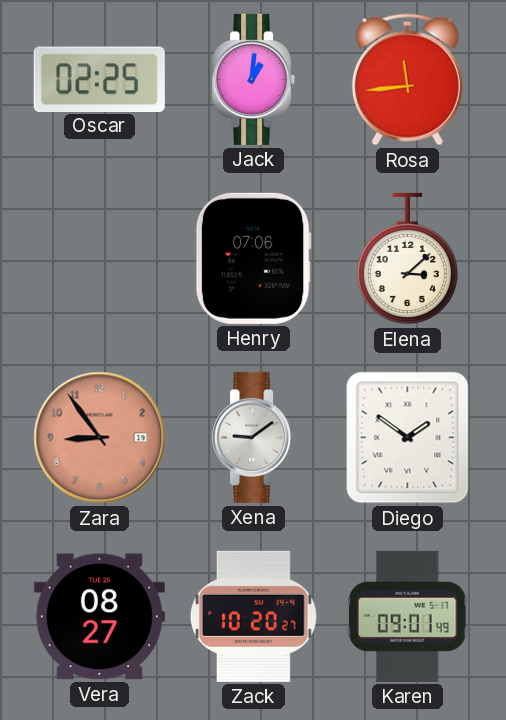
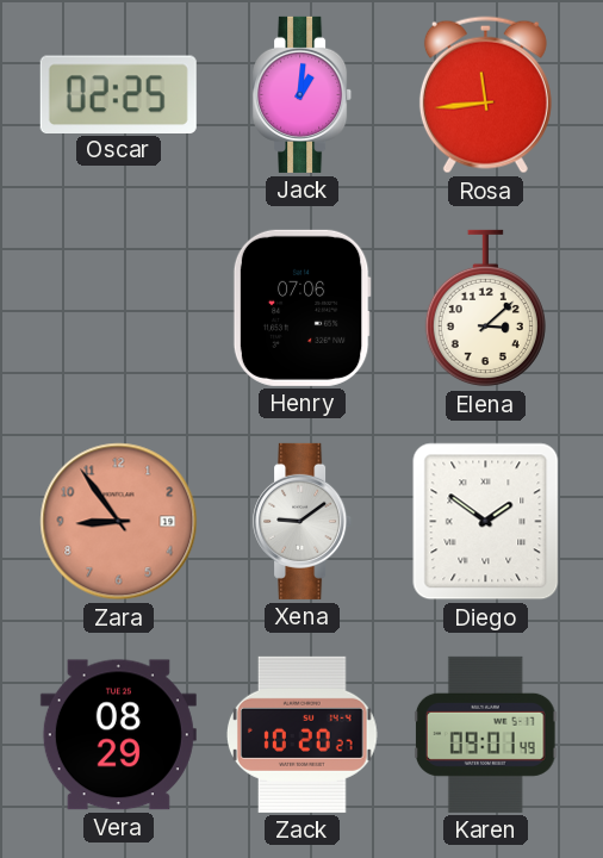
Vera: 08:27 -> 08:29
